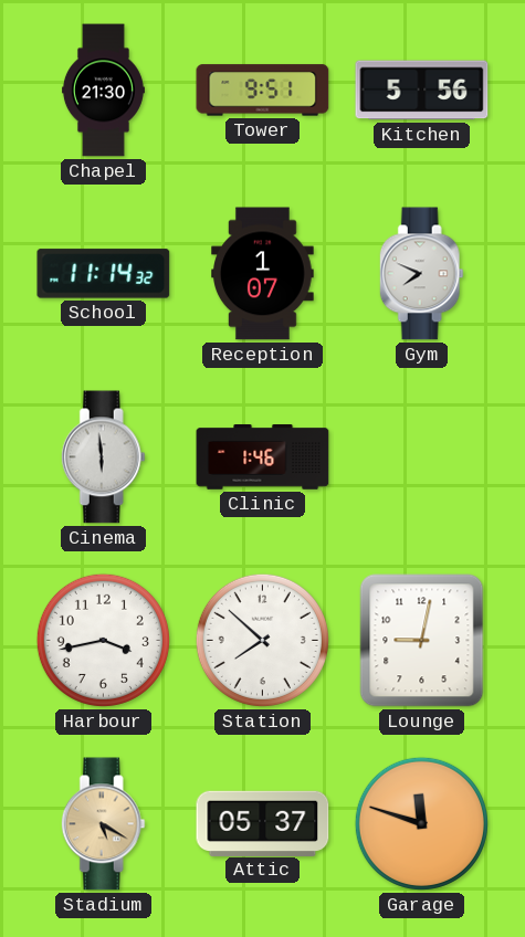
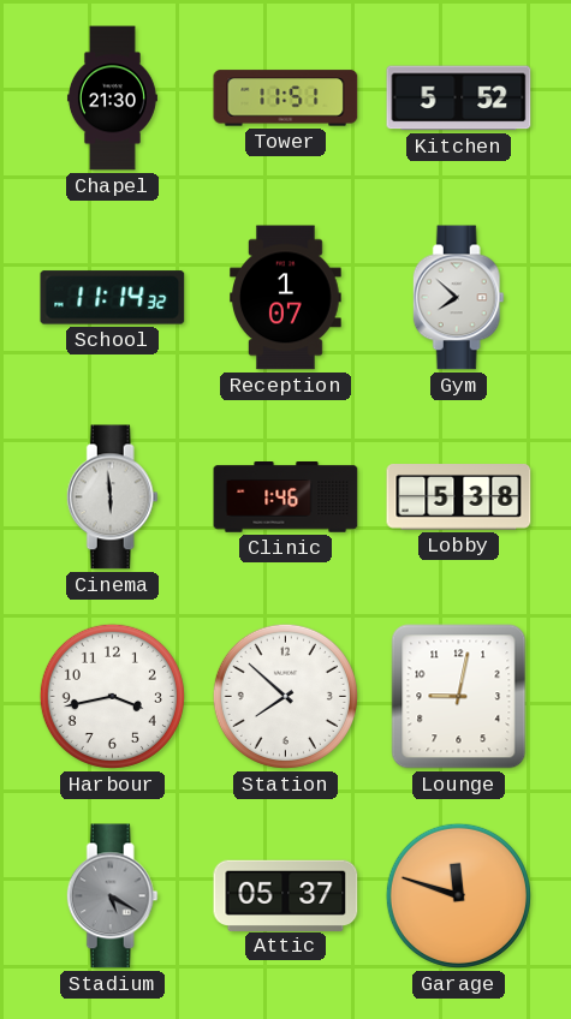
Tower: 9:51 -> 11:51
Kitchen: 5:56 -> 5:52
Gym: 7:49 -> 7:52
Lobby: none -> 5:38
Stadium dial: champagne -> grey
